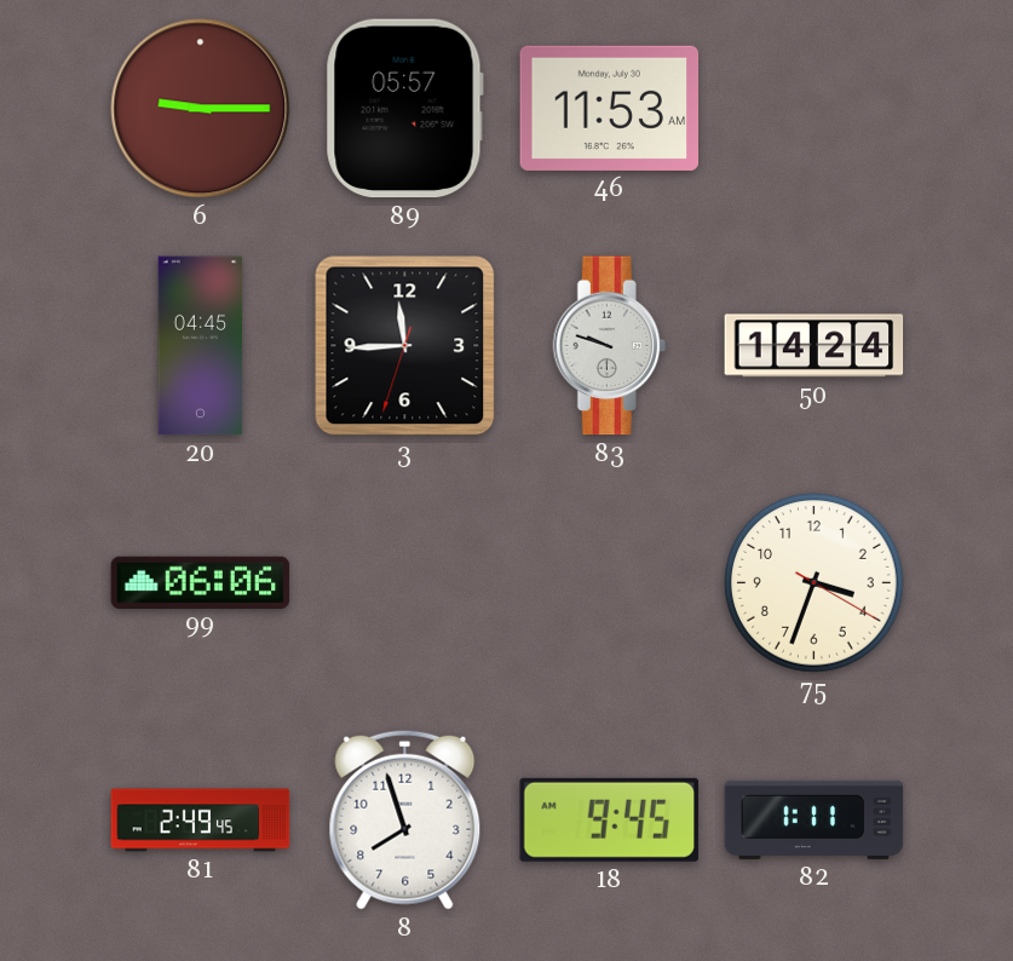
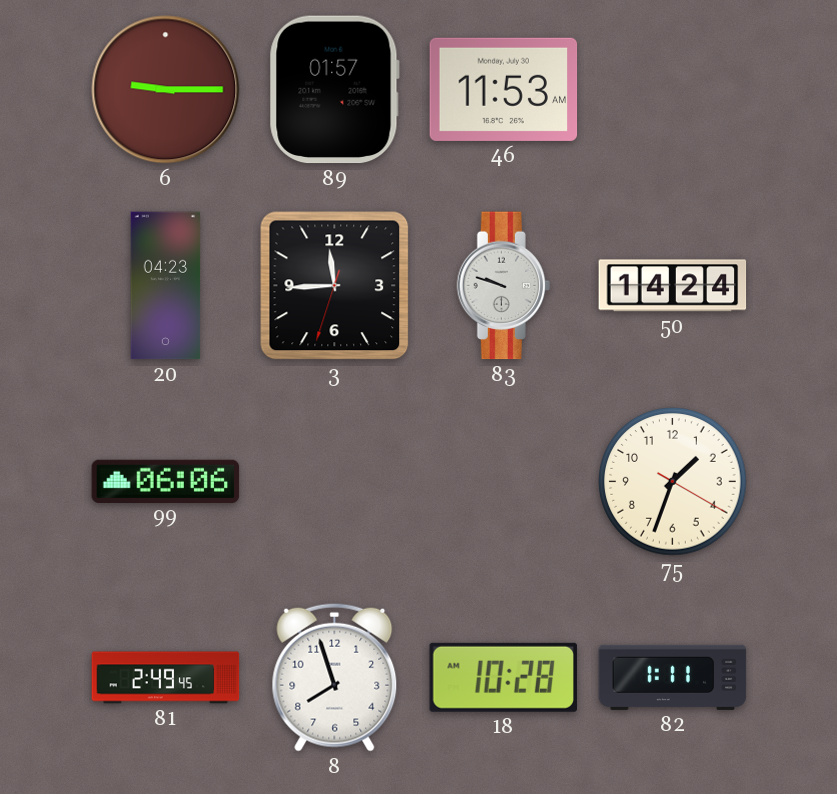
89: 05:57 -> 01:57
20: 04:45 -> 04:23
75: 3:33 -> 1:33
18: 9:45 -> 10:28
